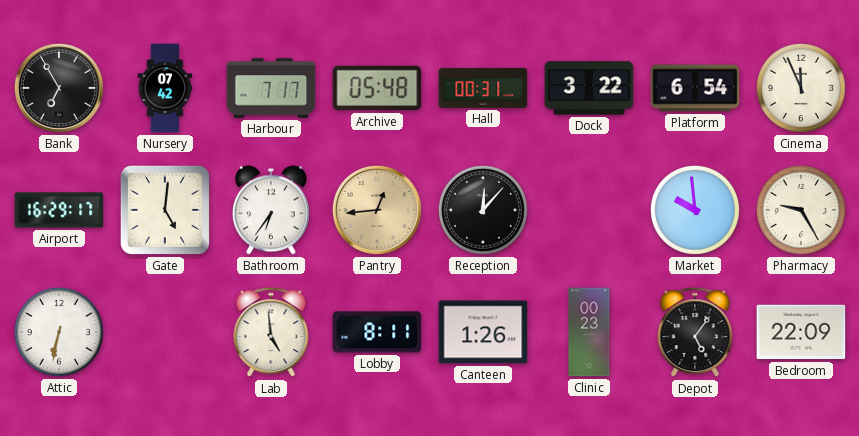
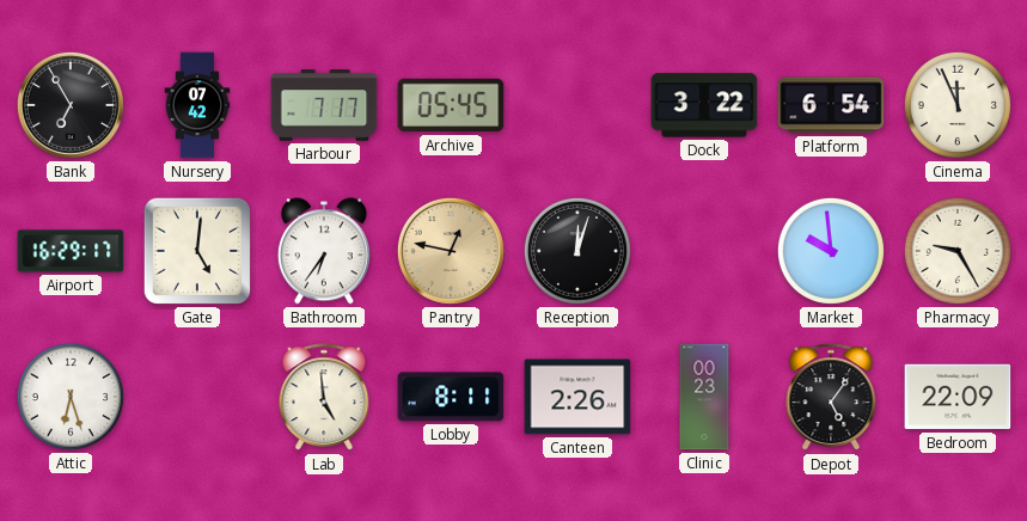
Archive: 05:48 -> 05:45
Hall: 00:31 -> none
Pantry: 12:44 -> 12:47
Reception: 12:07 -> 12:03
Attic: 6:32 -> 6:27
Canteen: 1:26 -> 2:26
